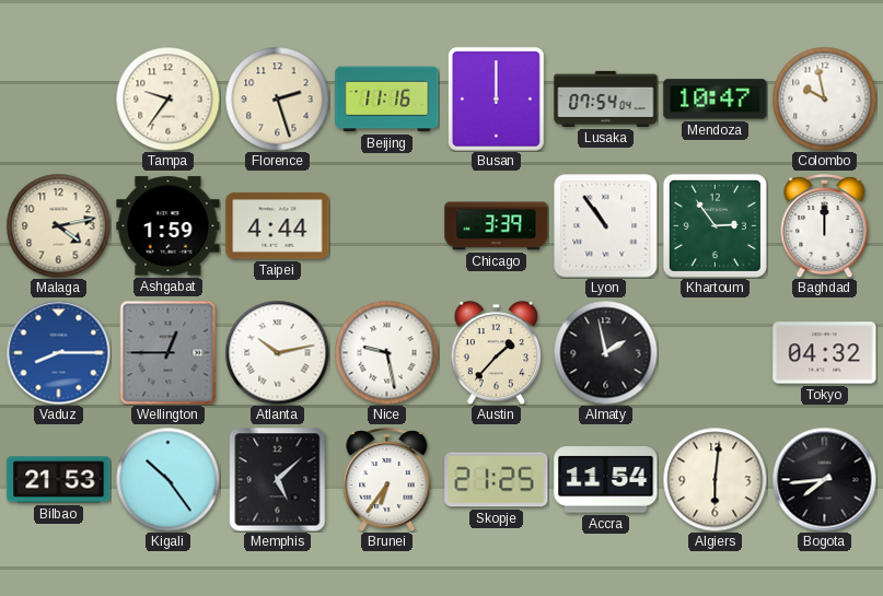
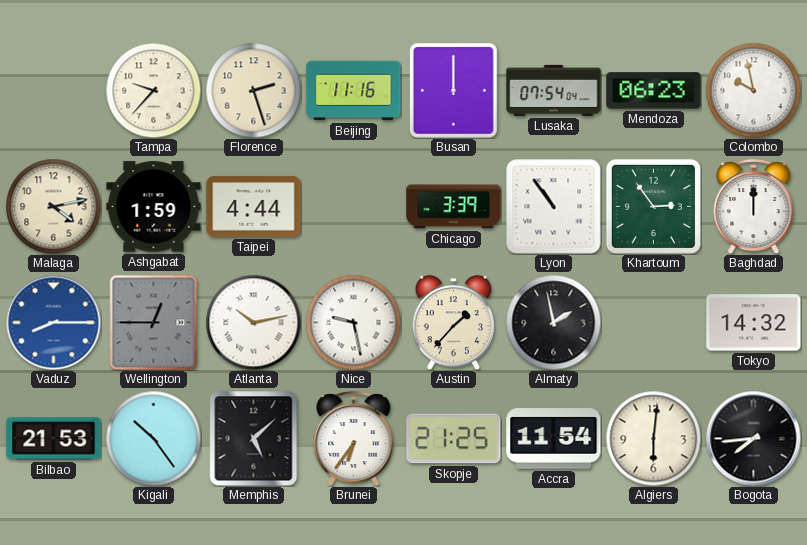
Tampa: 9:36 -> 9:37
Mendoza: 10:47 -> 06:23
Tokyo: 04:32 -> 14:32
